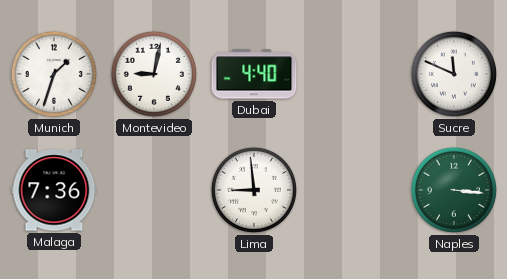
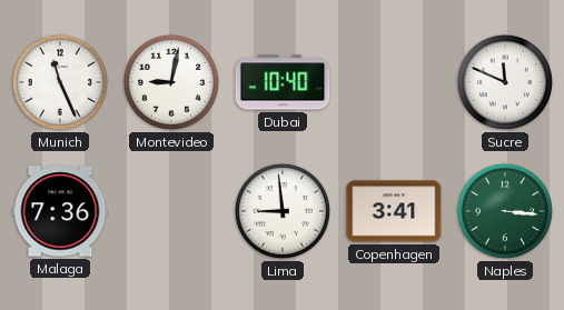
Munich: 1:33 -> 11:26
Dubai: 4:40 -> 10:40
Copenhagen: none -> 3:41
